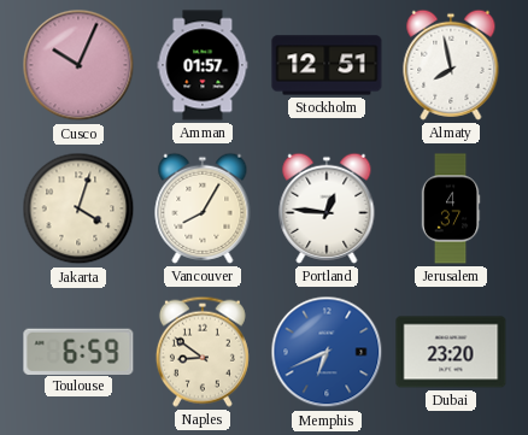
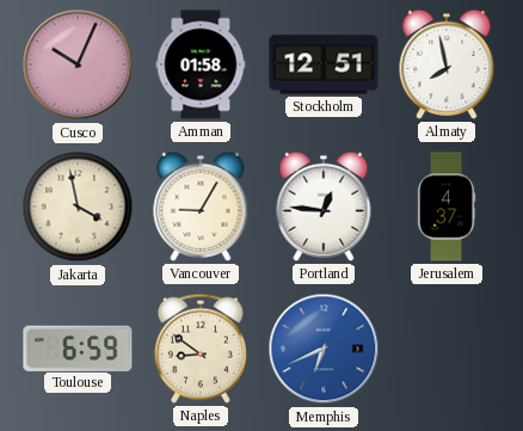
Amman: 01:57 -> 01:58
Jakarta: 4:03 -> 3:58
Vancouver: 8:05 -> 9:05
Dubai: 23:20 -> none
